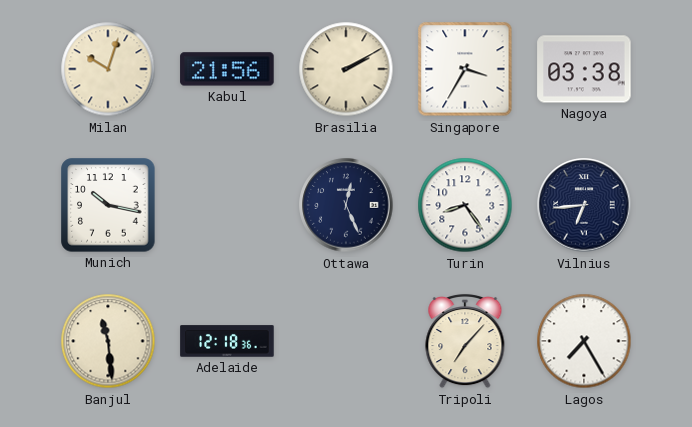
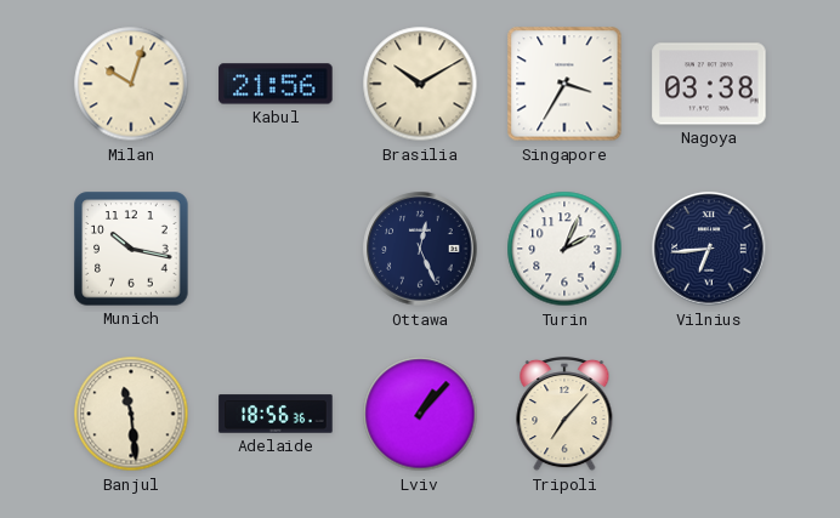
Brasilia: 2:10 -> 10:10
Turin: 8:24 -> 2:04
Adelaide: 12:18 -> 18:56
Lviv: none -> 1:07
Lagos: 7:25 -> none
